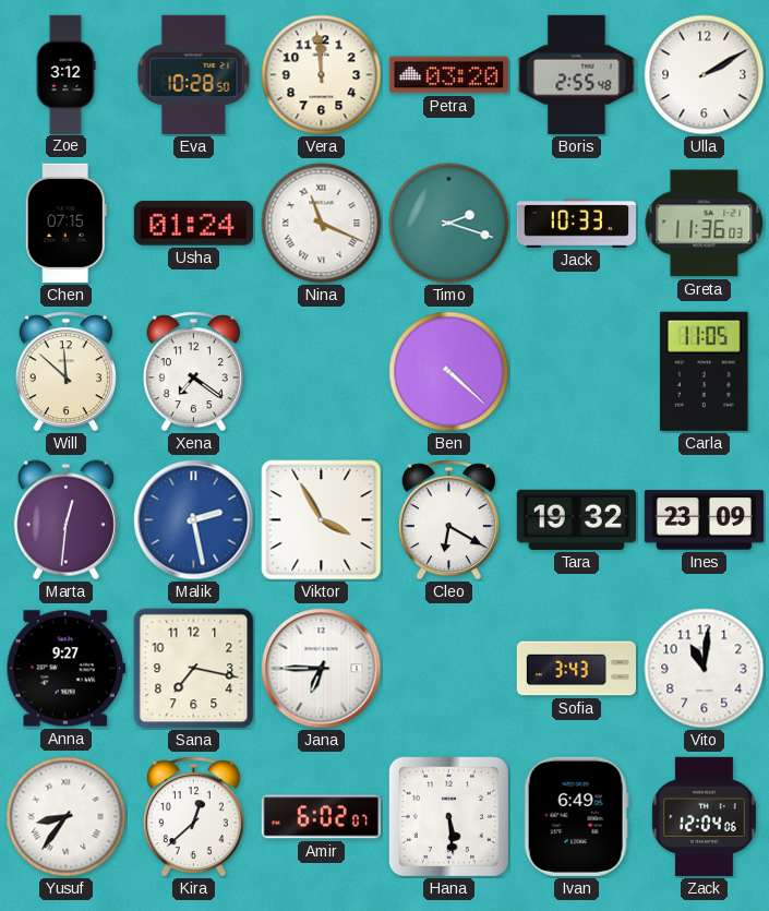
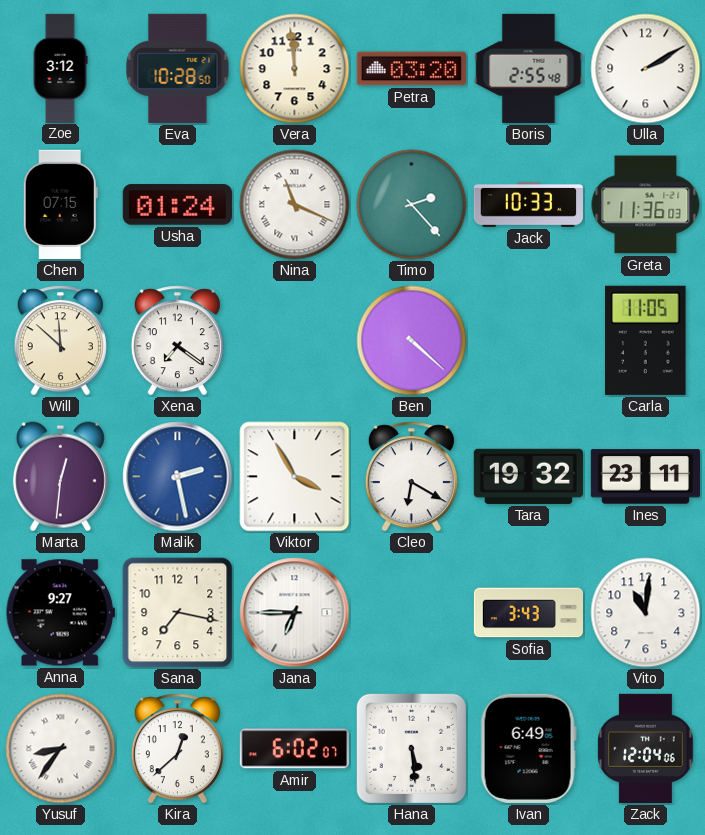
Timo: 2:18 -> 2:23
Ines: 23:09 -> 23:11
